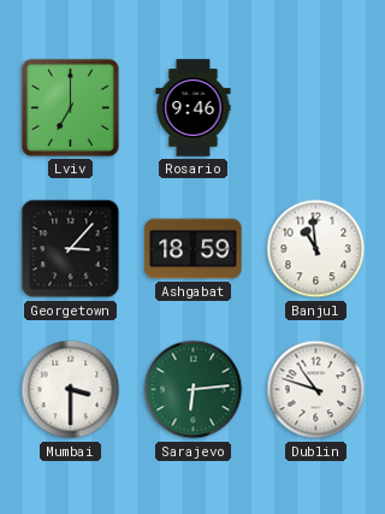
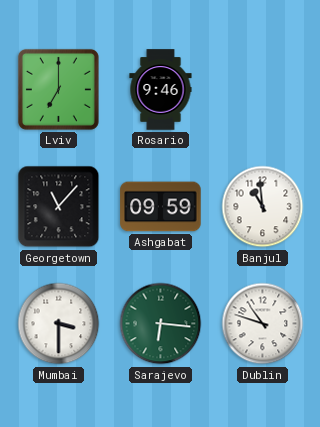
Georgetown: 3:07 -> 11:07
Ashgabat: 18:59 -> 09:59
Sarajevo: 6:14 -> 6:16
